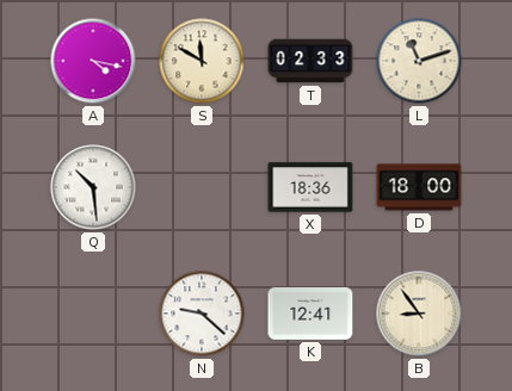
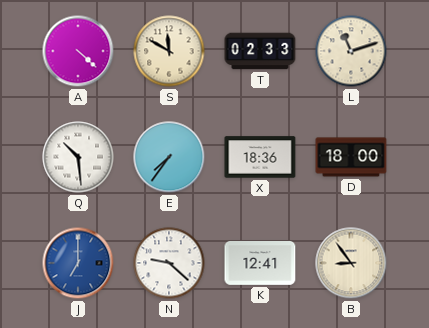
A: 4:17 -> 4:22
E: none -> 7:36
J: none -> 7:00
